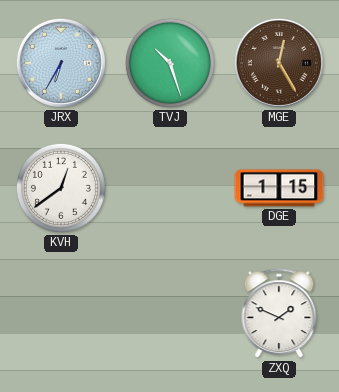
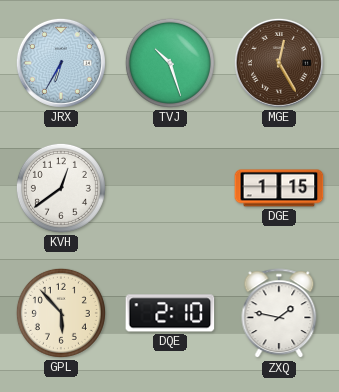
GPL: none -> 5:53
DQE: none -> 2:10
ZXQ: 1:49 -> 1:47
